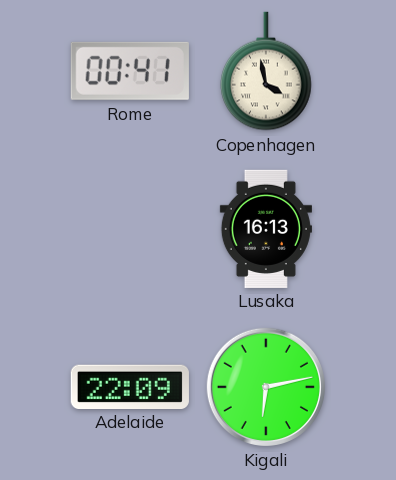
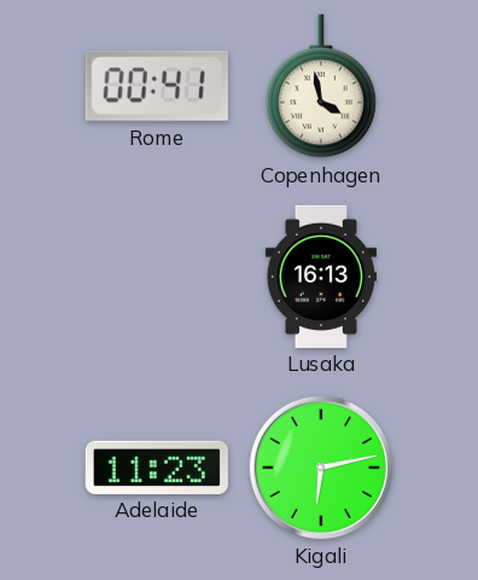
Adelaide: 22:09 -> 11:23
